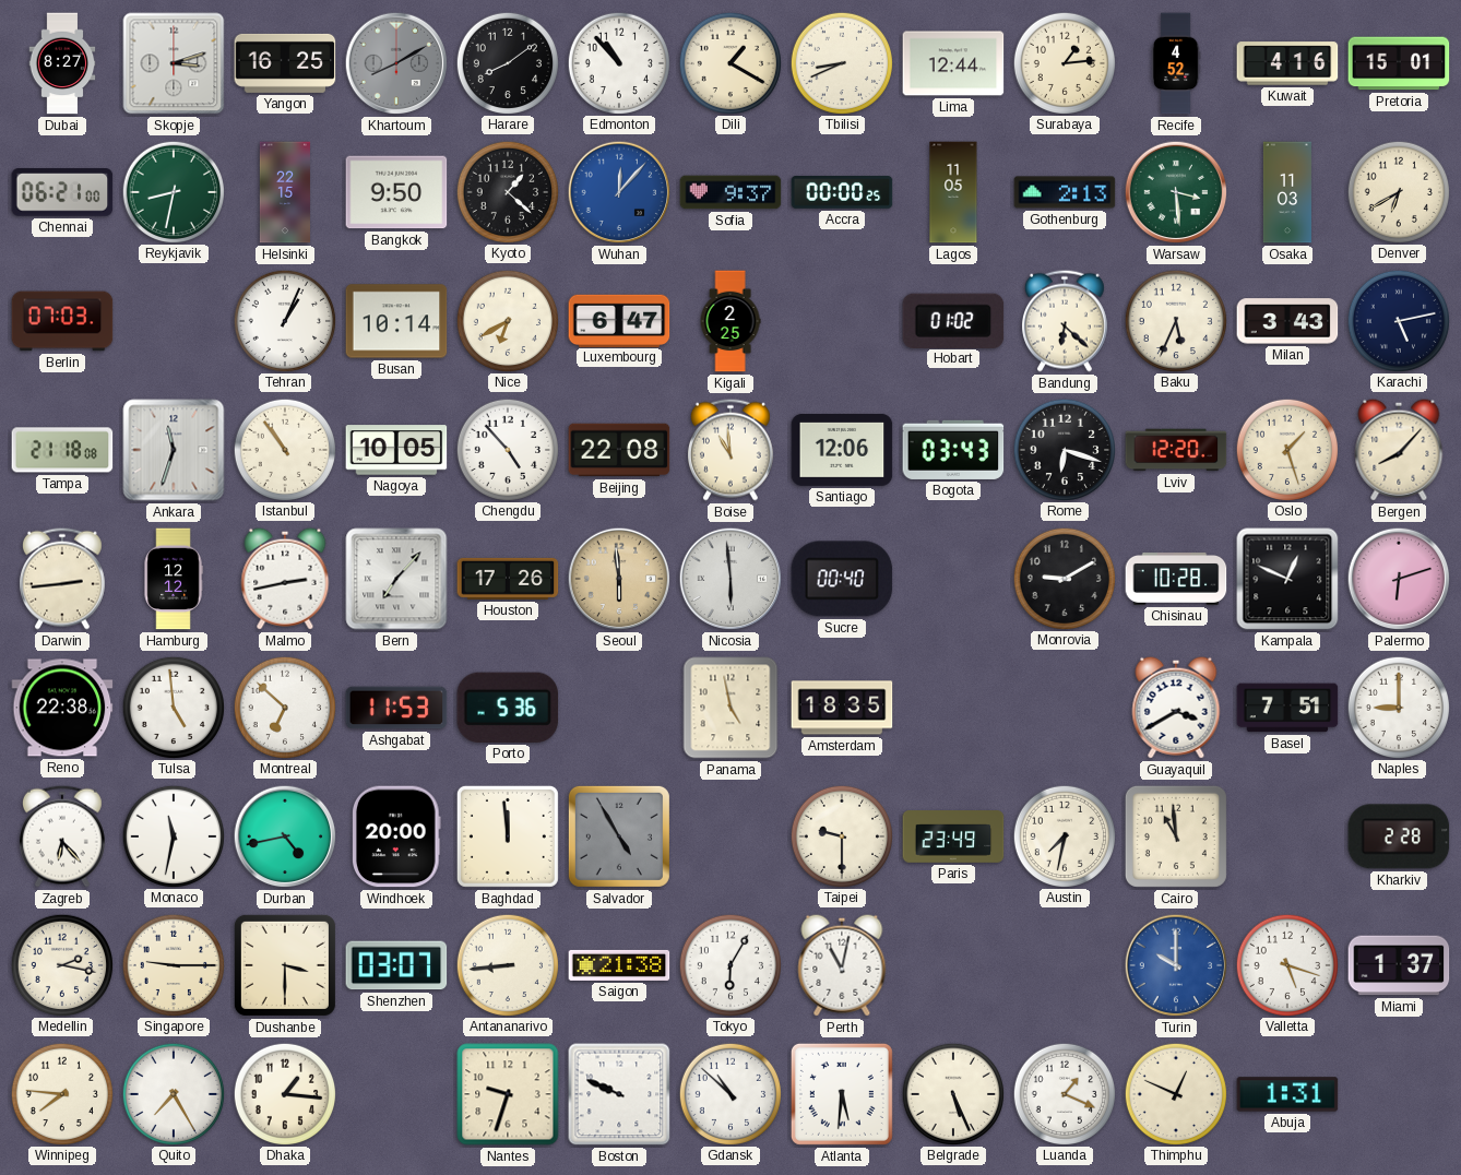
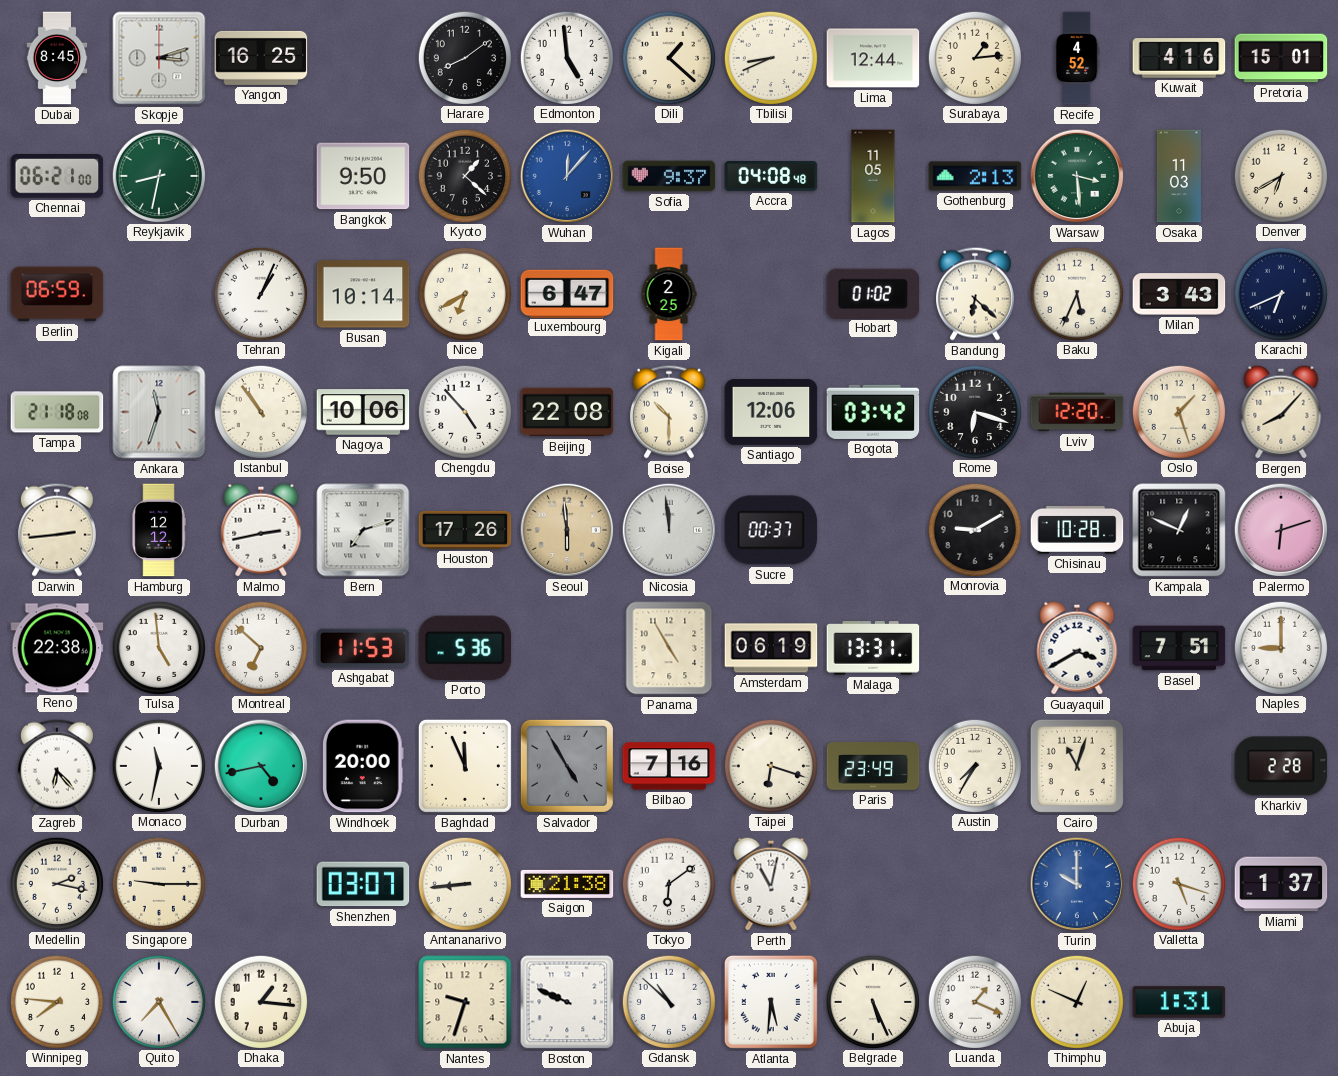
Dubai: 8:27 -> 8:45
Khartoum: 8:10 -> none
Edmonton: 10:53 -> 4:59
Dili: 1:20 -> 1:22
Helsinki: 22:15 -> none
Accra: 00:00 -> 04:08
Berlin: 07:03 -> 06:59
Karachi: 5:13 -> 6:41
Nagoya: 10:05 -> 10:06
Boise: 10:59 -> 10:30
Bogota: 03:43 -> 03:42
Bern: 7:07 -> 7:12
Nicosia: 5:59 -> 11:59
Sucre: 00:40 -> 00:37
Panama: 4:58 -> 4:55
Amsterdam: 18:35 -> 06:19
Malaga: none -> 13:31
Baghdad: 11:59 -> 11:56
Bilbao: none -> 7:16
Taipei: 9:30 -> 6:18
Austin: 7:32 -> 7:35
Cairo: 10:59 -> 11:03
Dushanbe: 3:30 -> none
Tokyo: 6:05 -> 6:09
